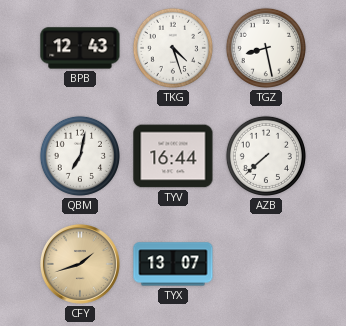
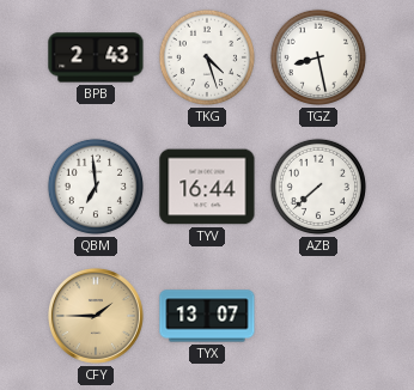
BPB: 12:43 -> 2:43
QBM: 7:02 -> 6:59
CFY: 1:42 -> 1:45
